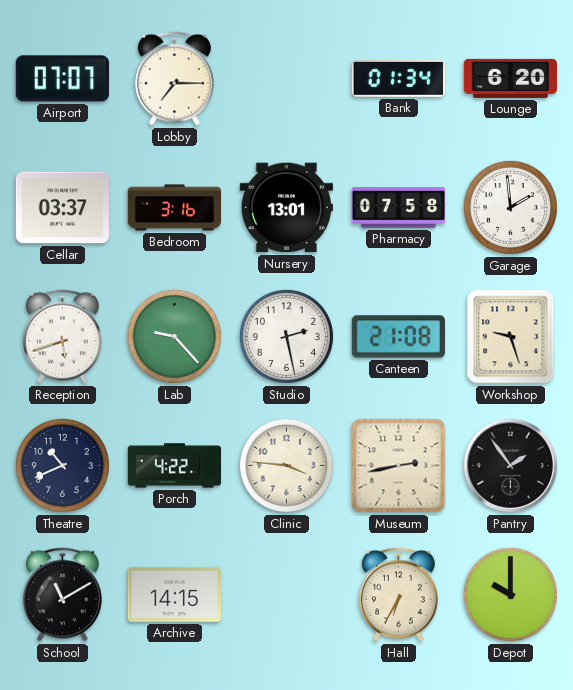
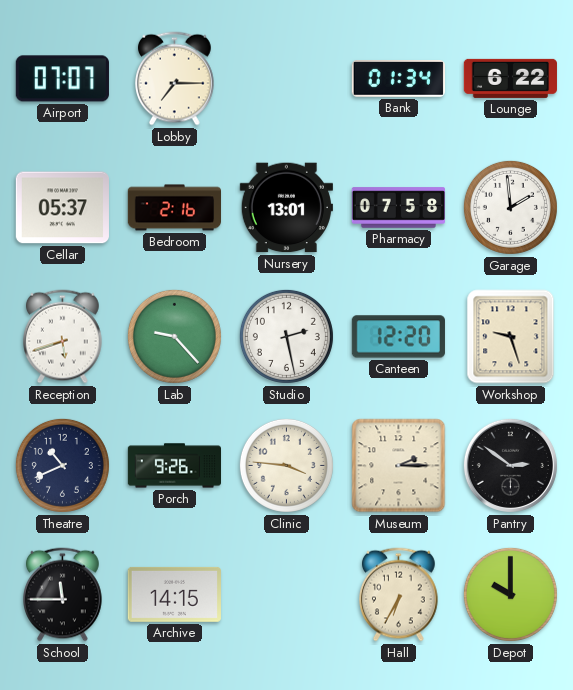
Lounge: 6:20 -> 6:22
Cellar: 03:37 -> 05:37
Bedroom: 3:16 -> 2:16
Canteen: 21:08 -> 12:20
Porch: 4:22 -> 9:26
Museum: 2:43 -> 2:15
Pantry: 1:54 -> 2:51
School: 11:10 -> 11:45
